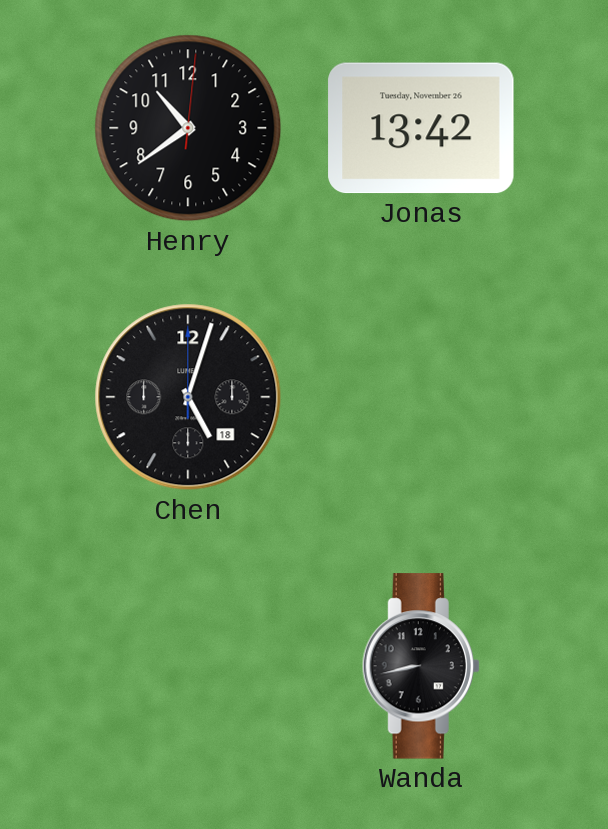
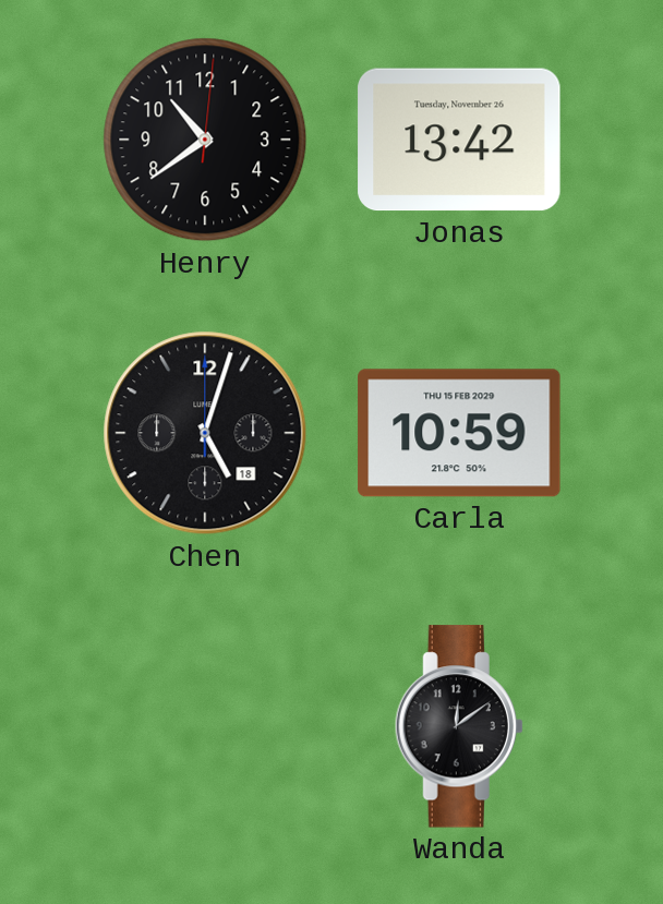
Carla: none -> 10:59
Wanda: 8:43 -> 12:09
